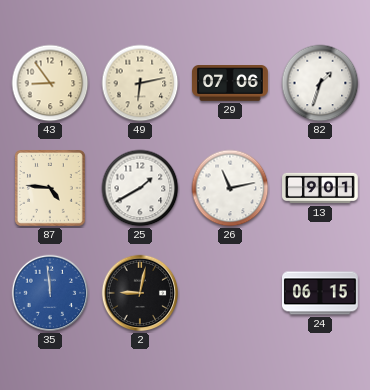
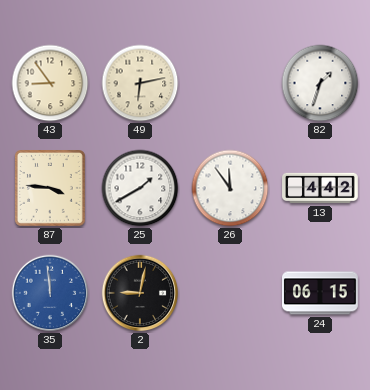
29: 07:06 -> none
87: 4:46 -> 3:46
26: 11:13 -> 11:54
13: 9:01 -> 4:42
